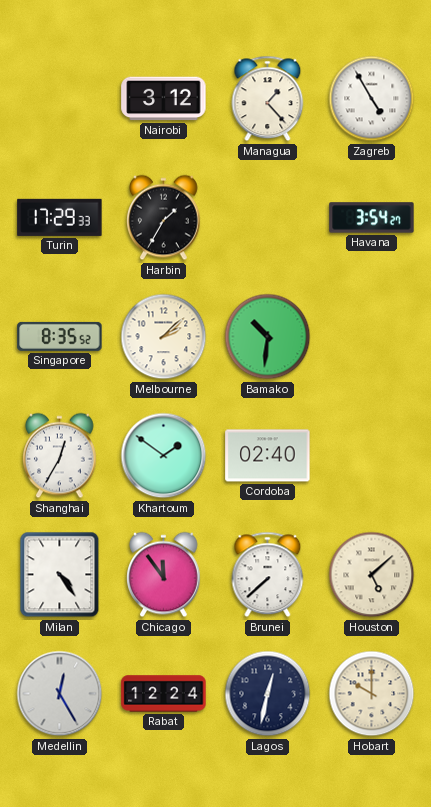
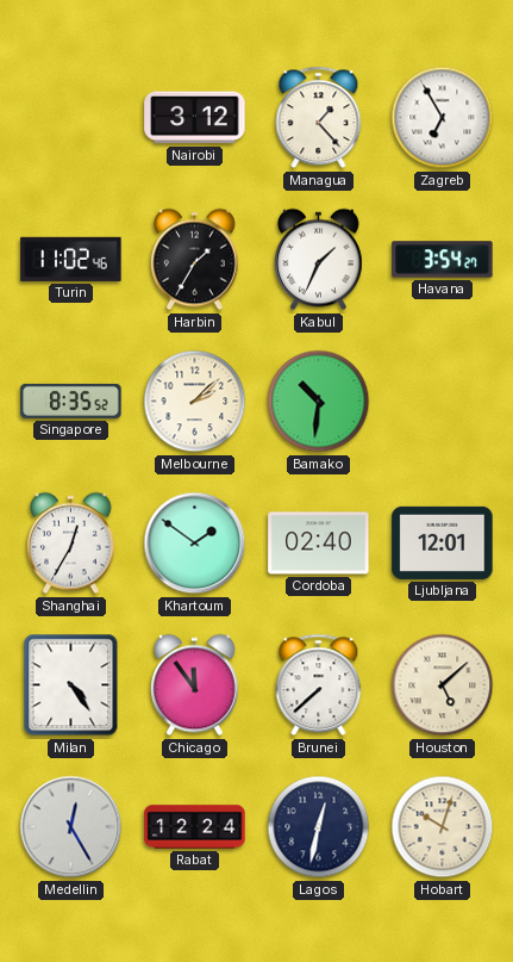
Zagreb: 4:55 -> 6:55
Turin: 17:29 -> 11:02
Kabul: none -> 1:34
Ljubljana: none -> 12:01
Hobart: 10:00 -> 10:03
